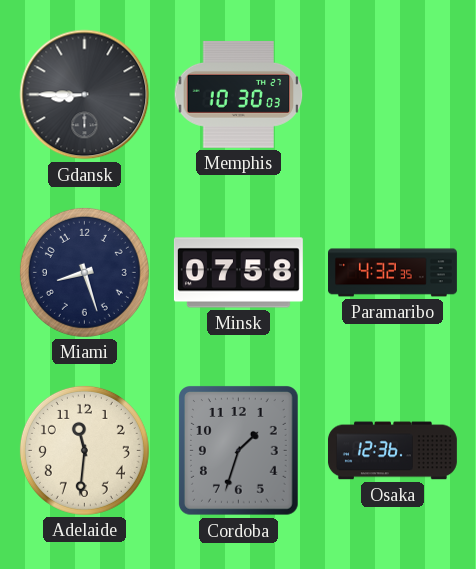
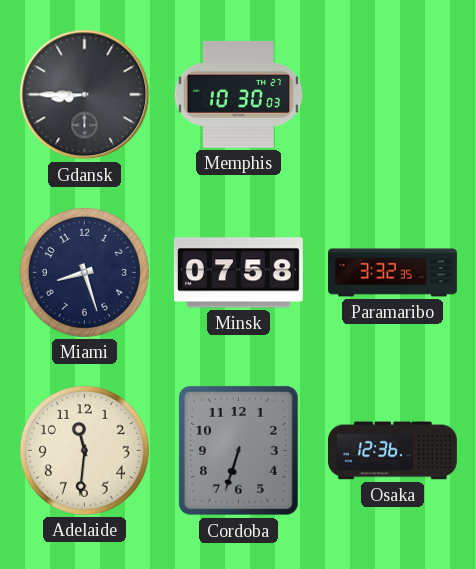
Paramaribo: 4:32 -> 3:32
Cordoba: 1:33 -> 6:33
